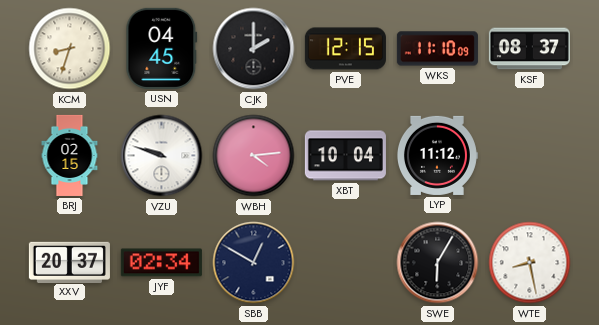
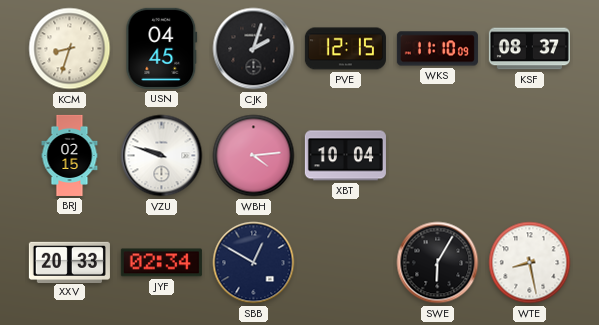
CJK: 2:00 -> 2:03
LYP: 11:12 -> none
XXV: 20:37 -> 20:33
